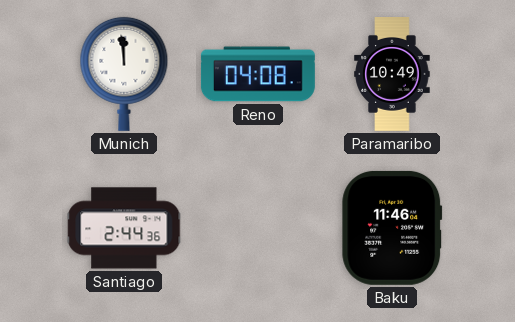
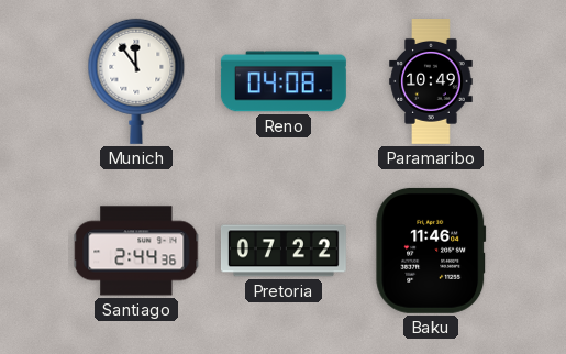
Munich: 11:59 -> 11:54
Pretoria: none -> 07:22
